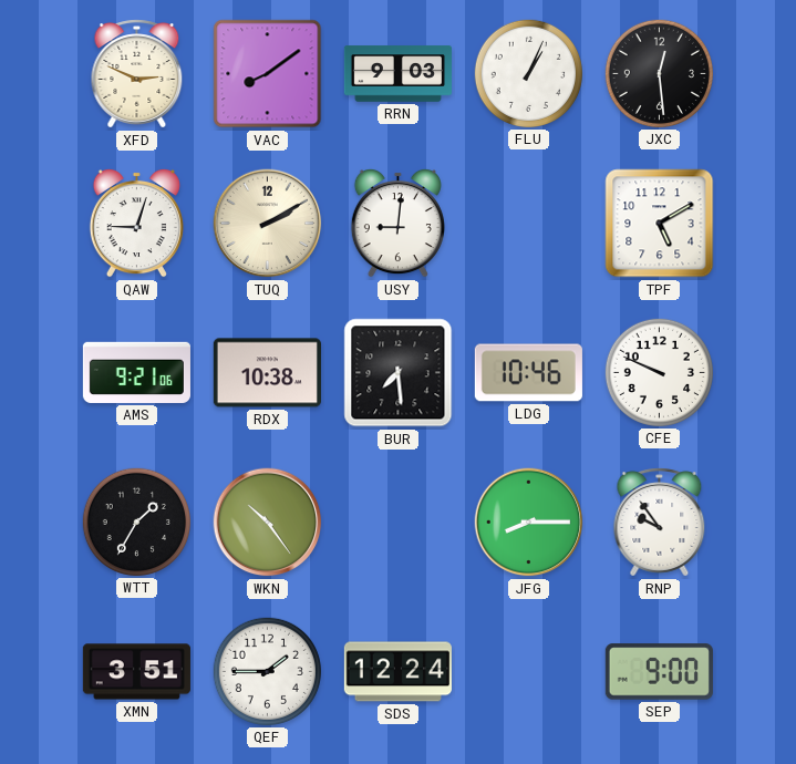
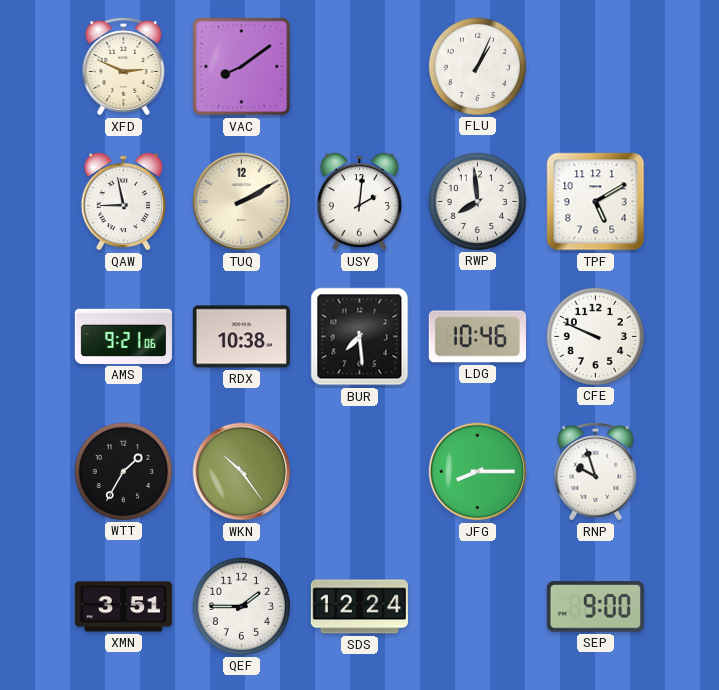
RRN: 9:03 -> none
JXC: 12:29 -> none
QAW: 9:03 -> 8:58
USY: 9:01 -> 2:01
RWP: none -> 7:59
RNP: 9:54 -> 9:57
